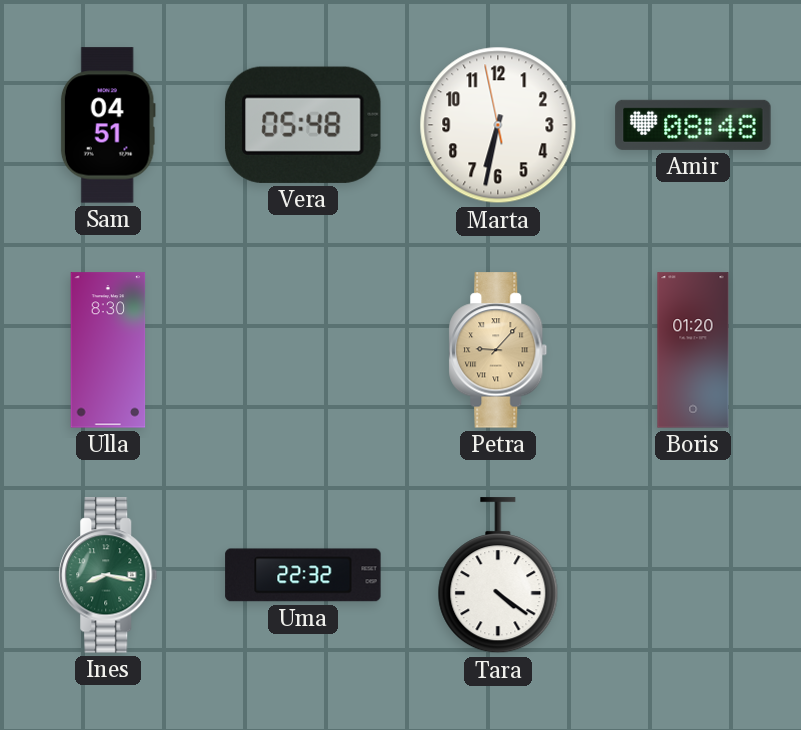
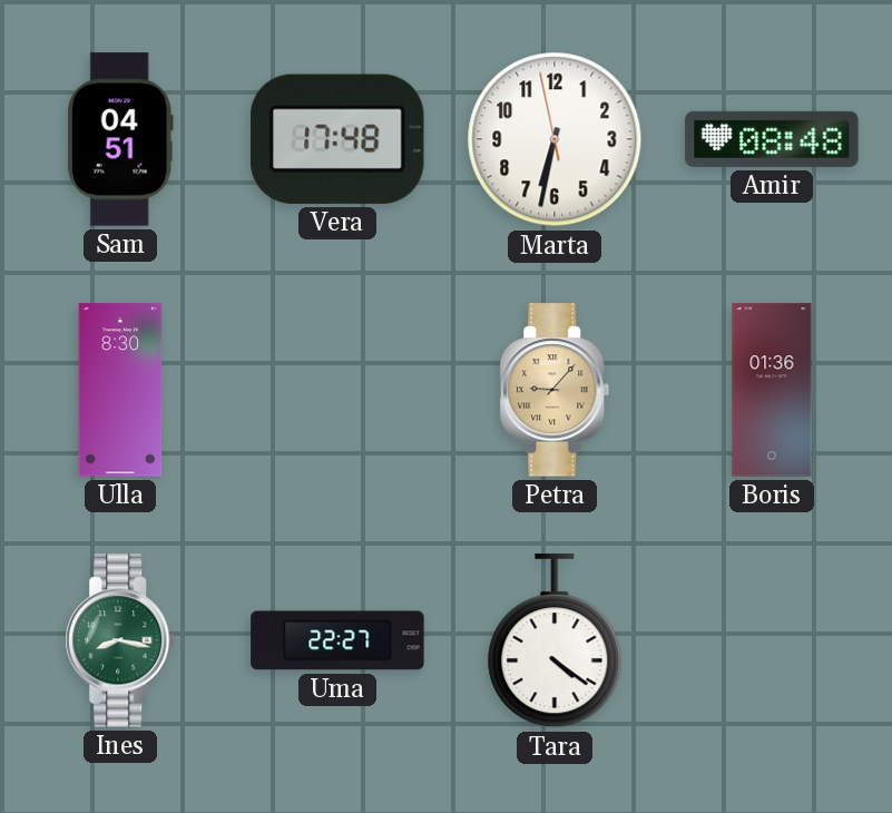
Vera: 05:48 -> 17:48
Boris: 01:20 -> 01:36
Uma: 22:32 -> 22:27
